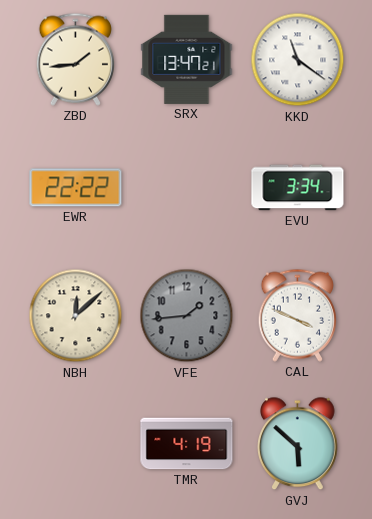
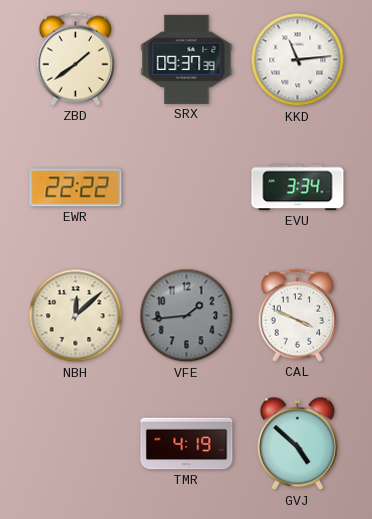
ZBD: 1:44 -> 1:39
SRX: 13:47 -> 09:37
KKD: 11:21 -> 11:14
GVJ: 5:52 -> 4:52
